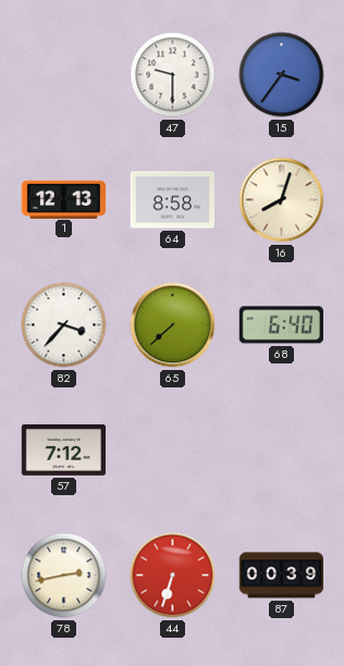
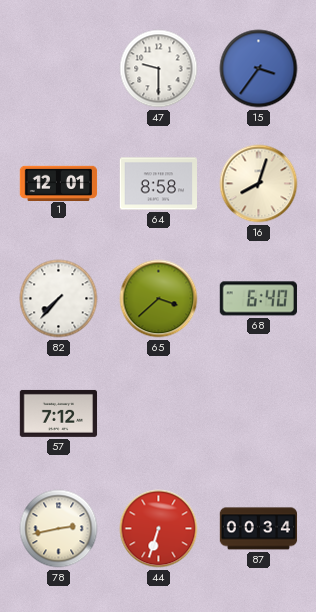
1: 12:13 -> 12:01
82: 3:37 -> 7:37
65: 7:38 -> 3:38
87: 00:39 -> 00:34
